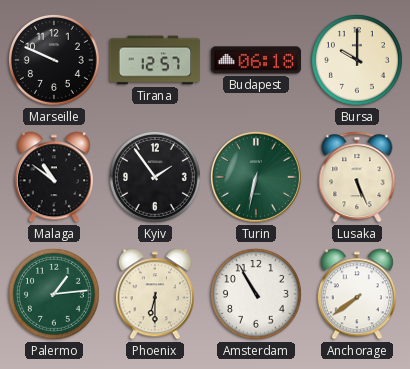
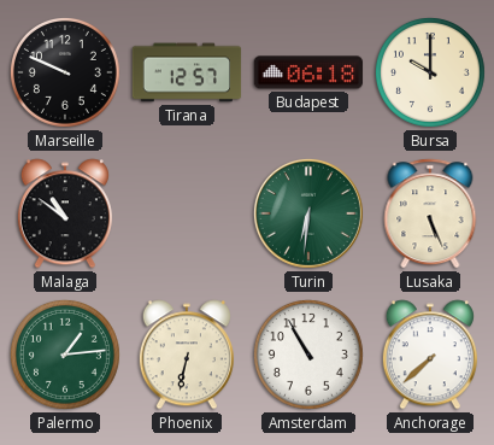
Kyiv: 1:54 -> none
Turin: 6:32 -> 6:31
Phoenix: 6:30 -> 6:32
Anchorage: 7:39 -> 7:38
